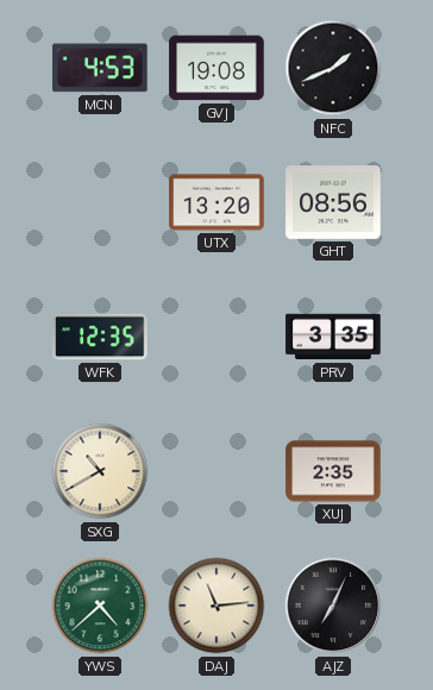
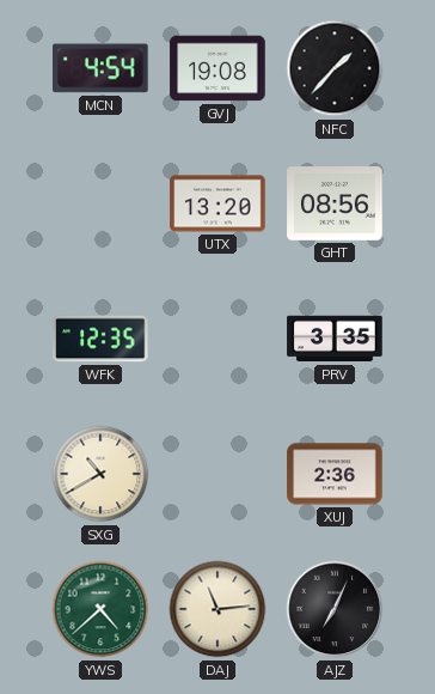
MCN: 4:53 -> 4:54
NFC: 1:41 -> 1:37
XUJ: 2:35 -> 2:36
